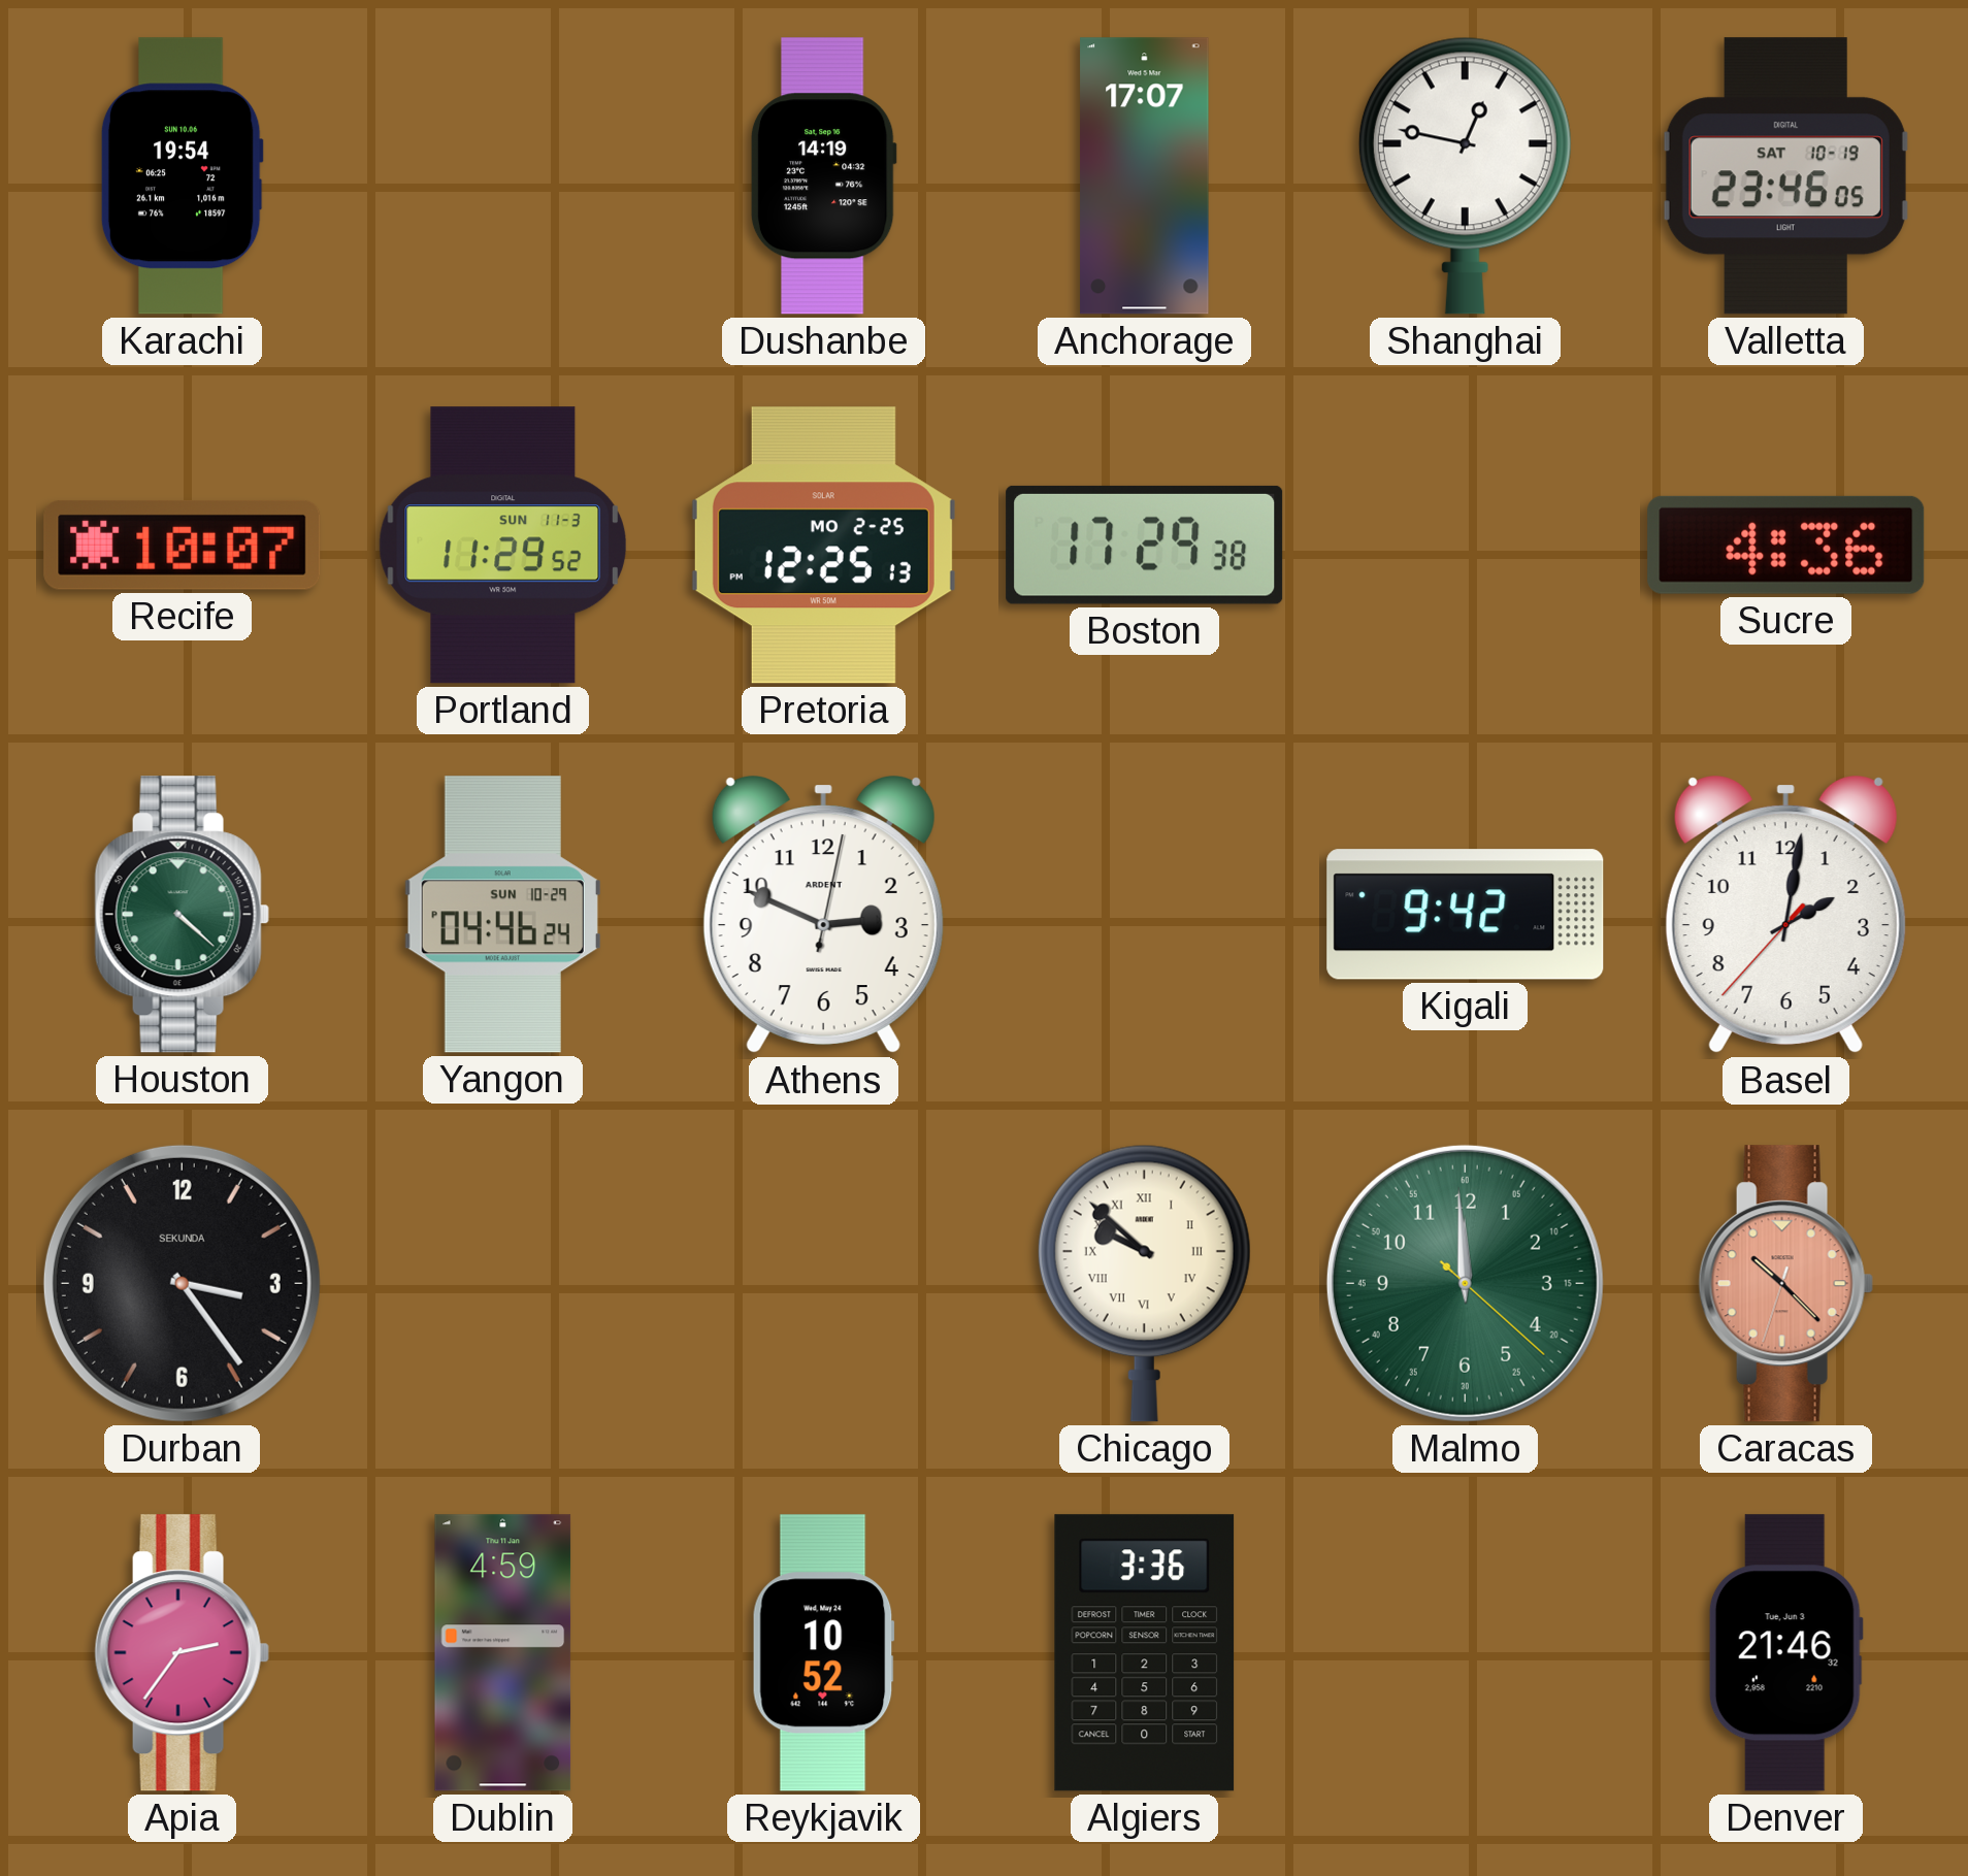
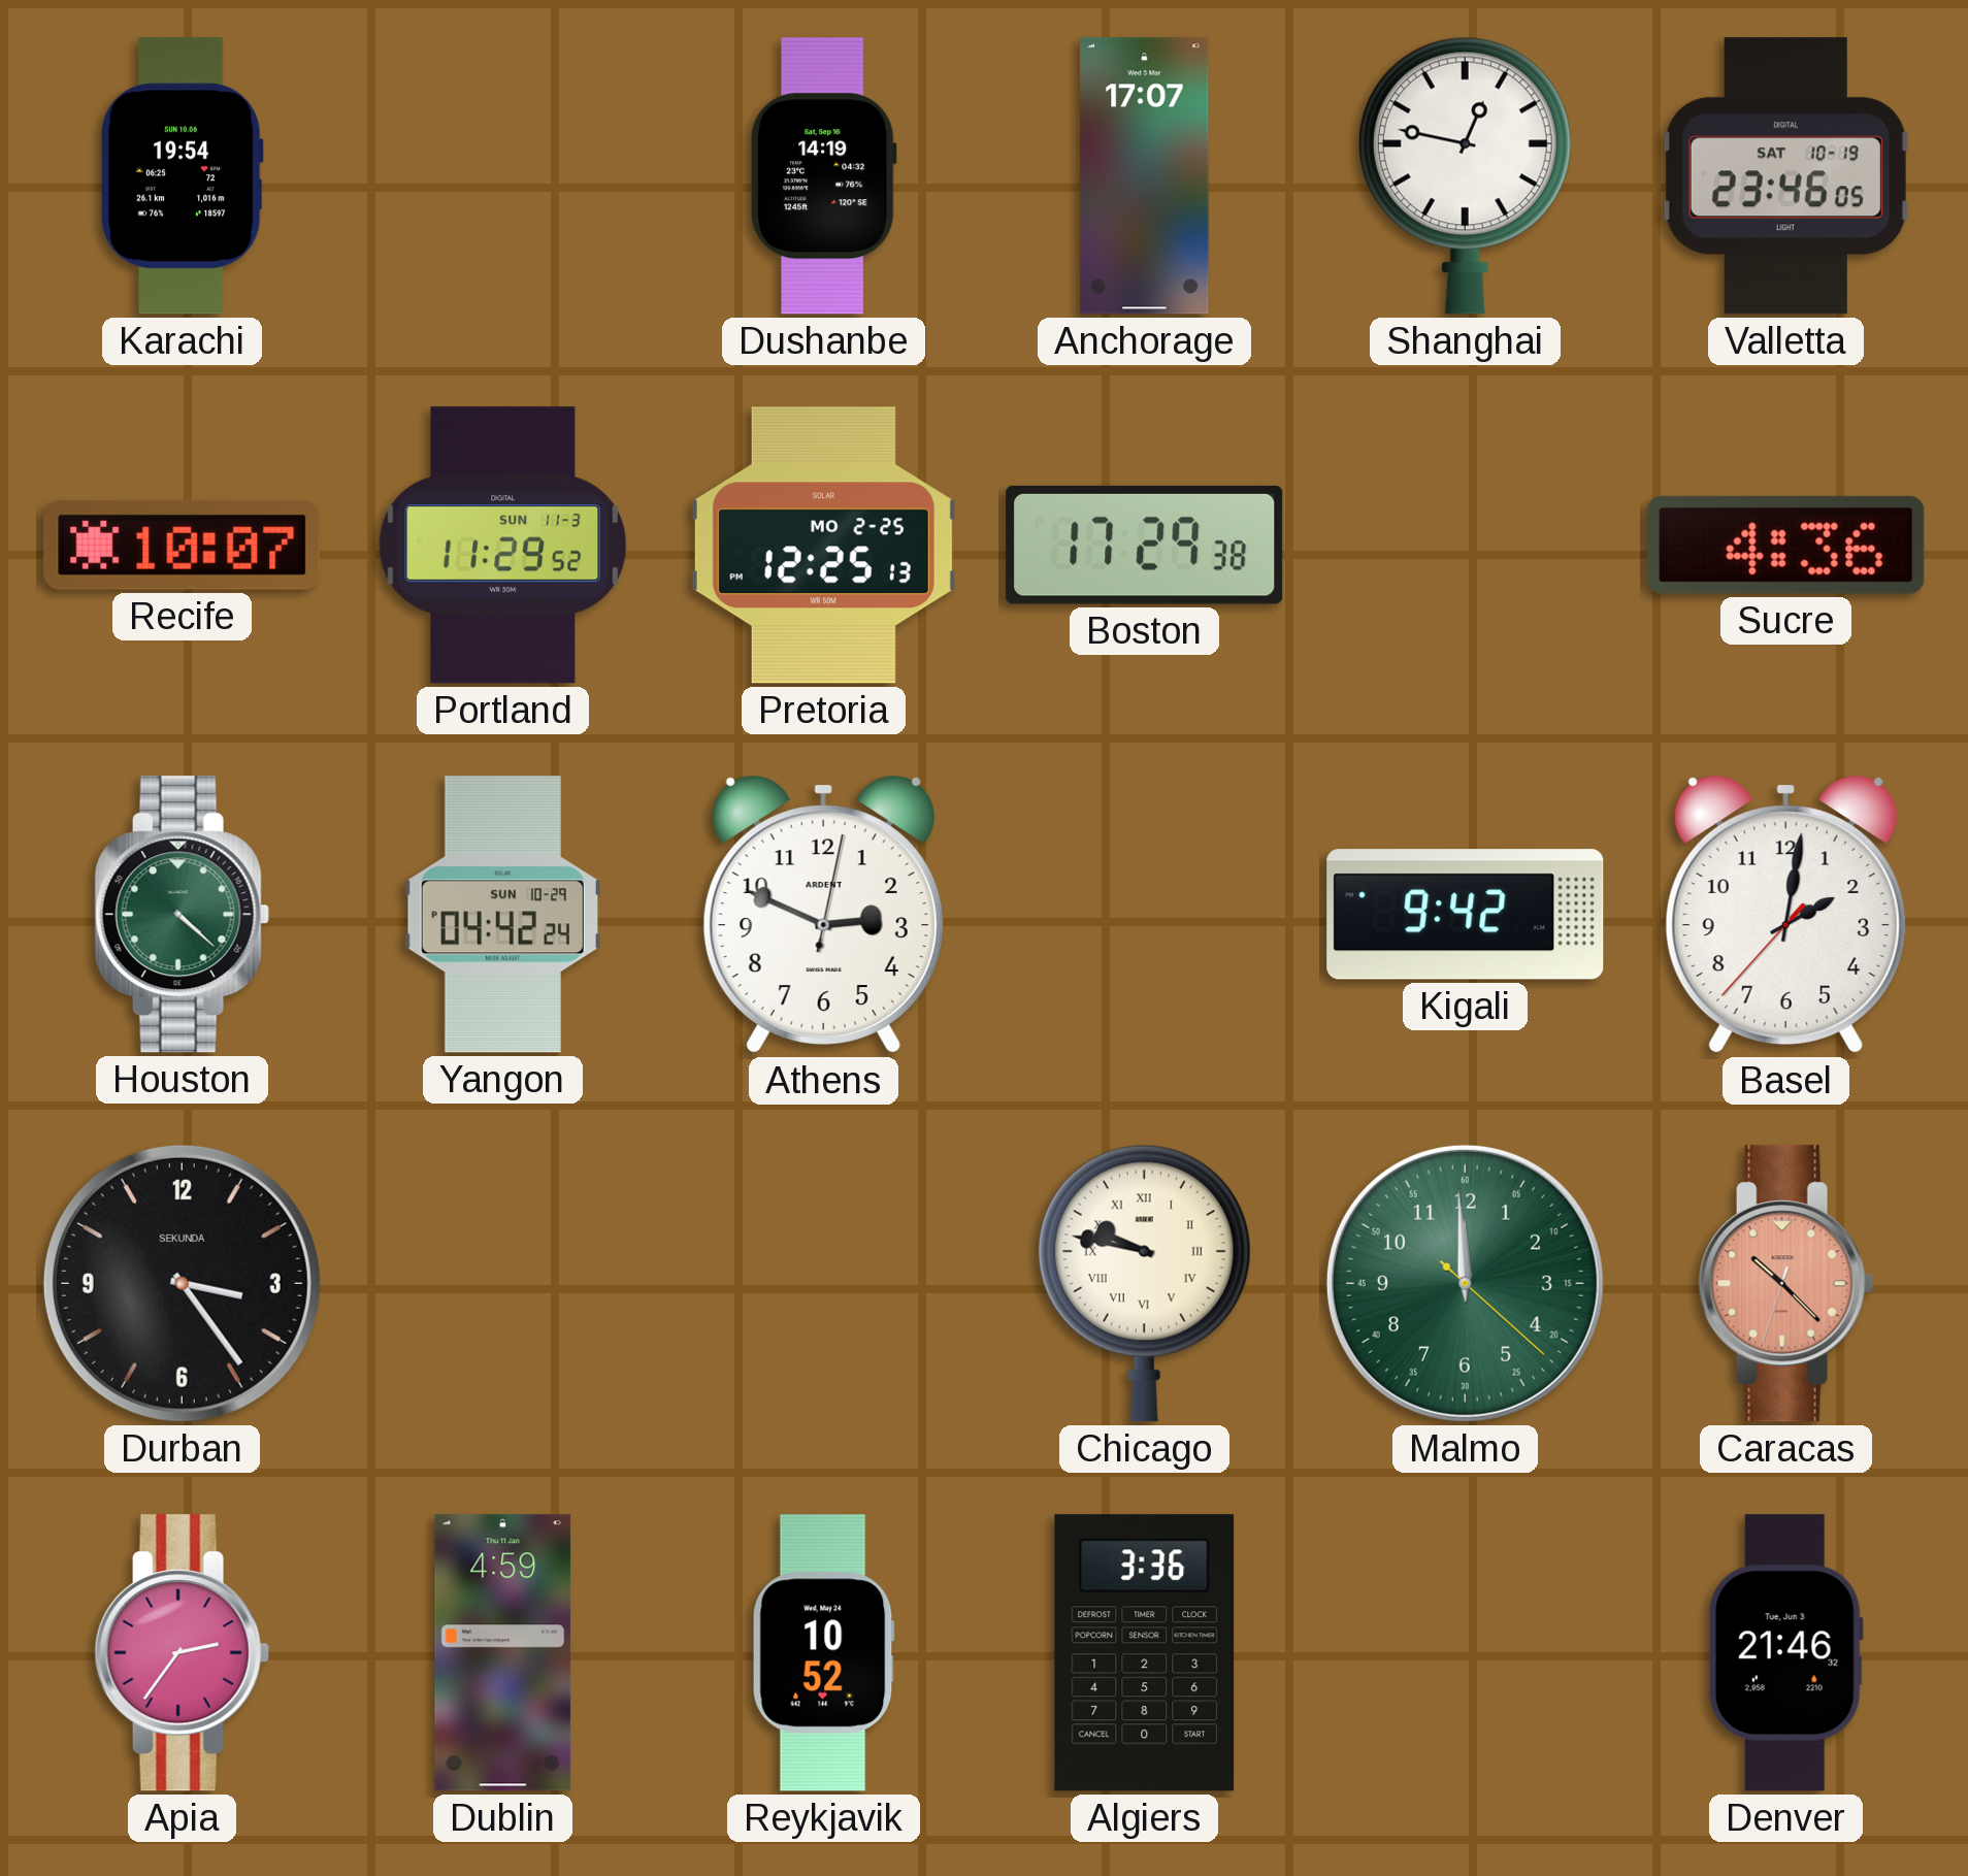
Yangon: 04:46 -> 04:42
Chicago: 9:52 -> 9:47
